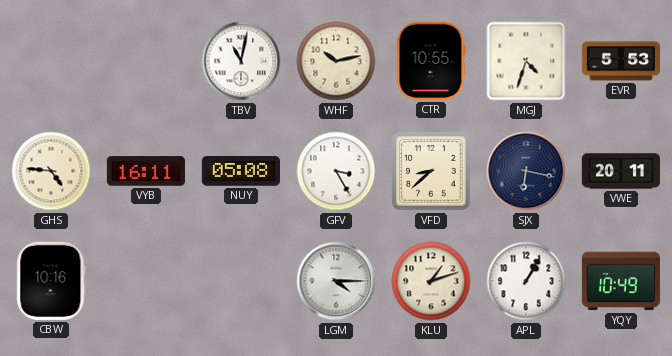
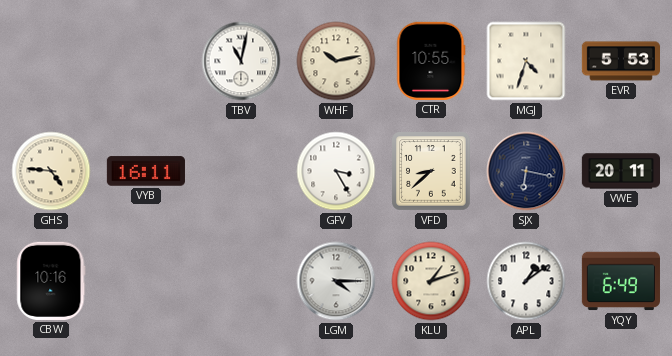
NUY: 05:08 -> none
APL: 1:05 -> 1:09
YQY: 10:49 -> 6:49
